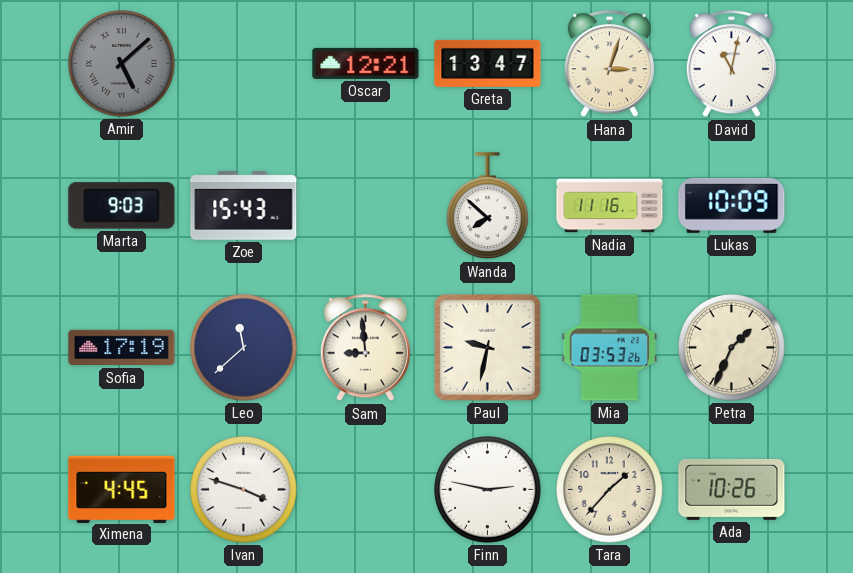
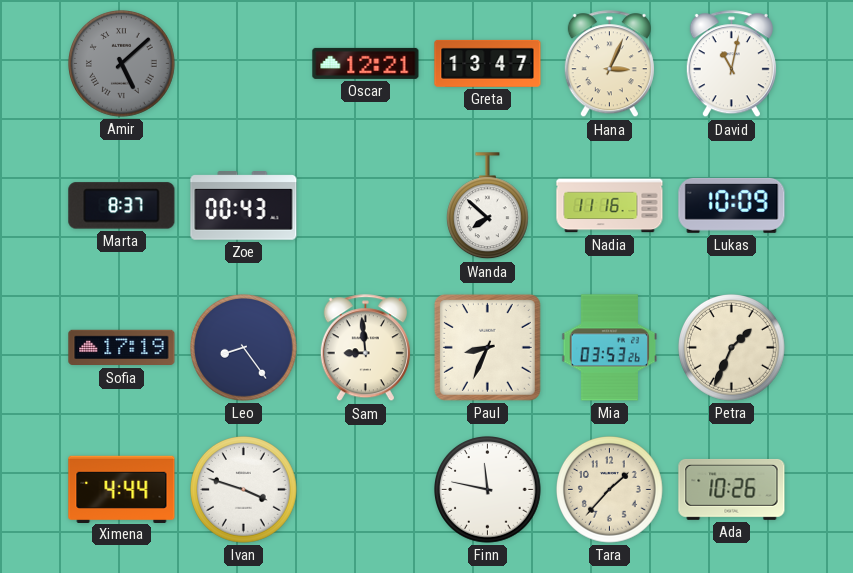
Hana: 3:03 -> 3:04
Marta: 9:03 -> 8:37
Zoe: 15:43 -> 00:43
Leo: 11:38 -> 8:24
Paul: 9:32 -> 8:34
Ximena: 4:45 -> 4:44
Finn: 2:47 -> 11:47
